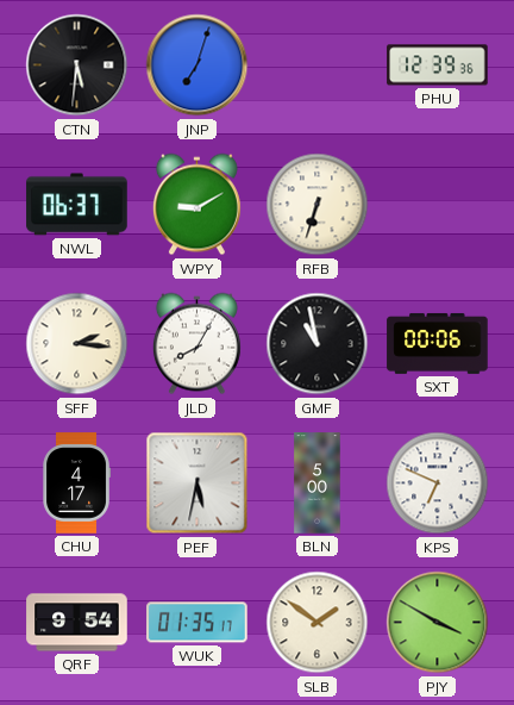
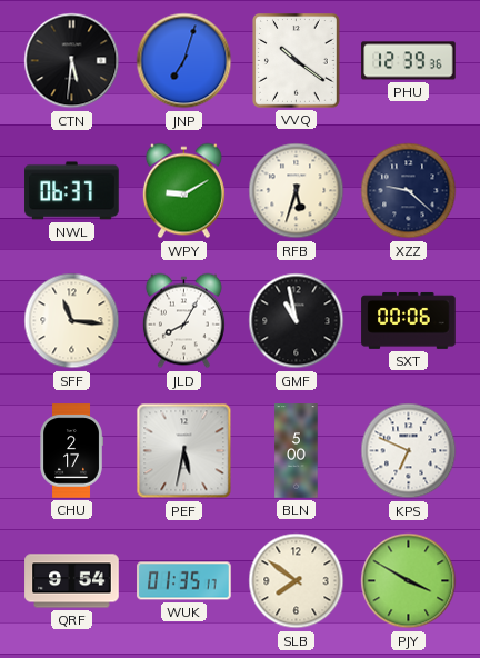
VVQ: none -> 10:21
RFB: 6:33 -> 5:33
XZZ: none -> 9:22
SFF: 2:16 -> 11:16
CHU: 4:17 -> 2:17
SLB: 1:51 -> 7:51
